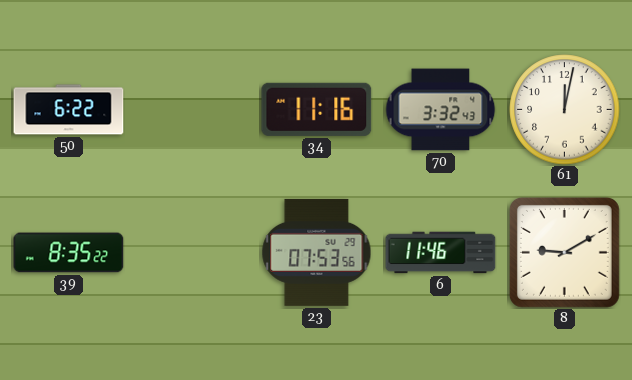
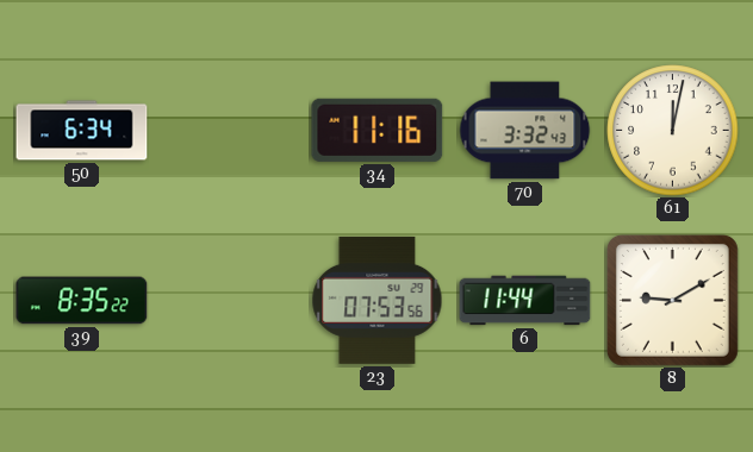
50: 6:22 -> 6:34
6: 11:46 -> 11:44
